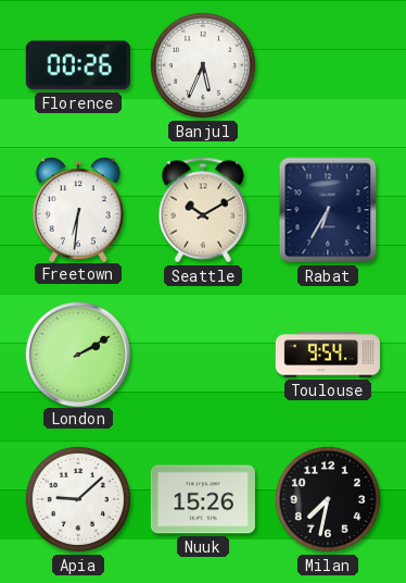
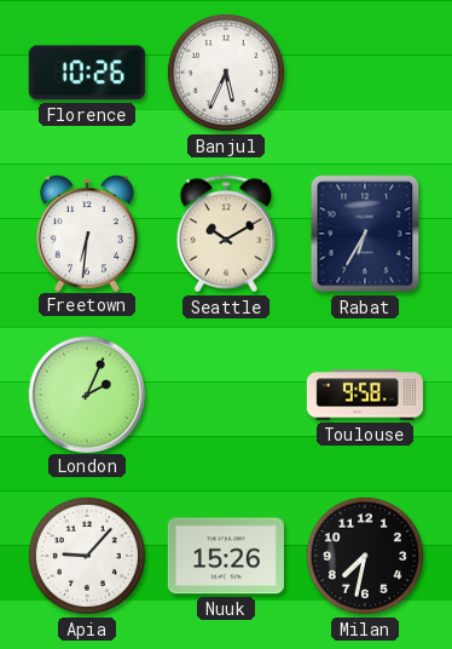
Florence: 00:26 -> 10:26
London: 2:10 -> 2:04
Toulouse: 9:54 -> 9:58
Apia: 9:08 -> 9:07
